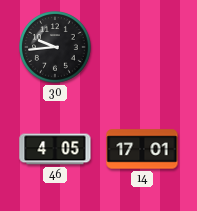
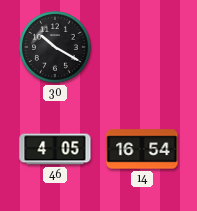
30: 9:44 -> 10:20
14: 17:01 -> 16:54
